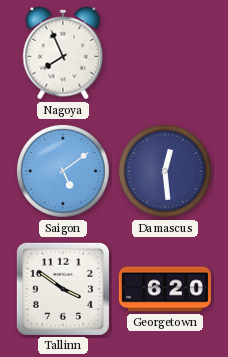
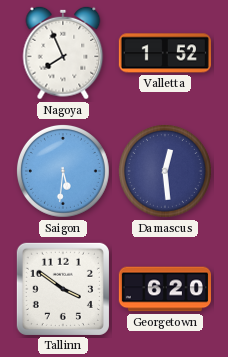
Valletta: none -> 1:52
Saigon: 5:09 -> 5:31
